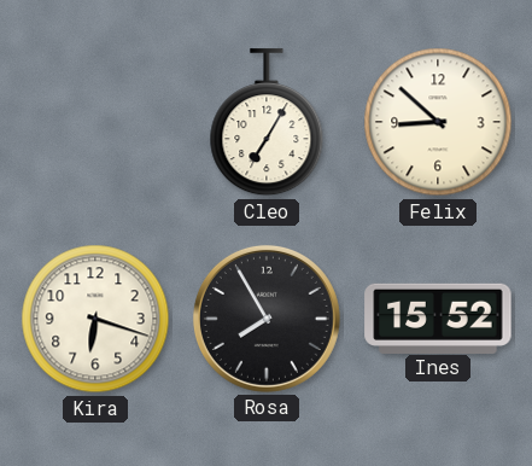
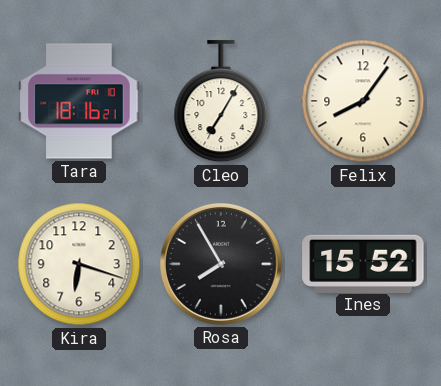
Tara: none -> 18:16
Felix: 8:52 -> 8:06
